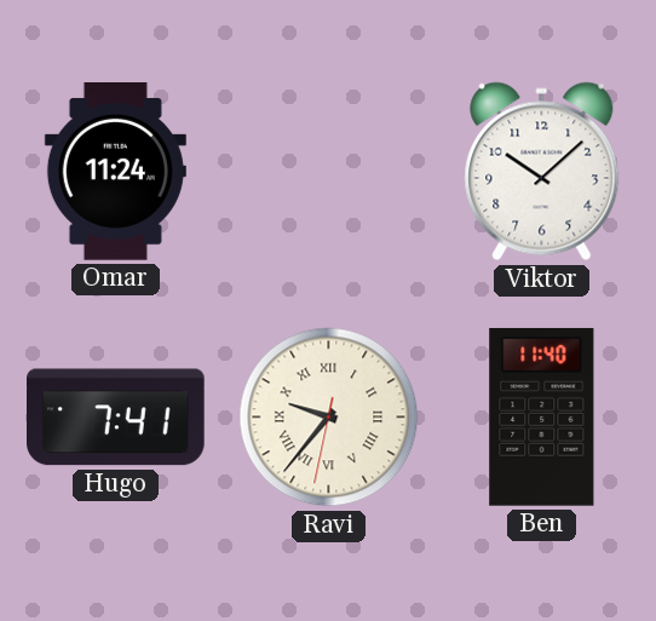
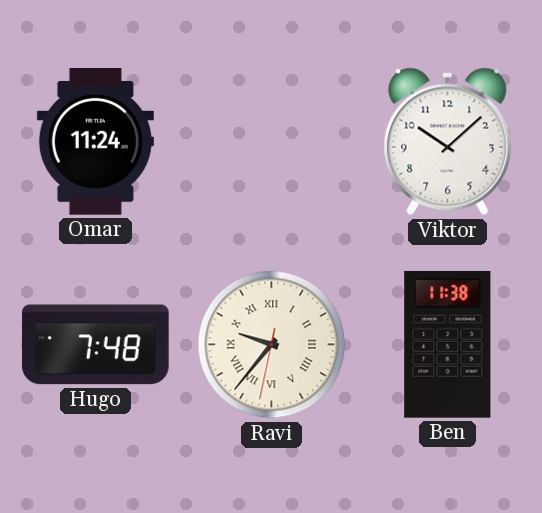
Hugo: 7:41 -> 7:48
Ben: 11:40 -> 11:38
